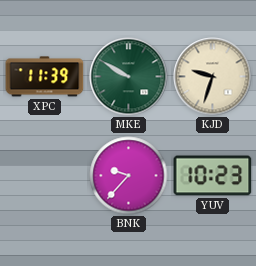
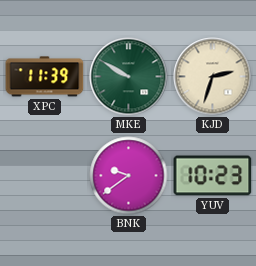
KJD: 9:33 -> 2:33
BNK: 9:37 -> 9:39
